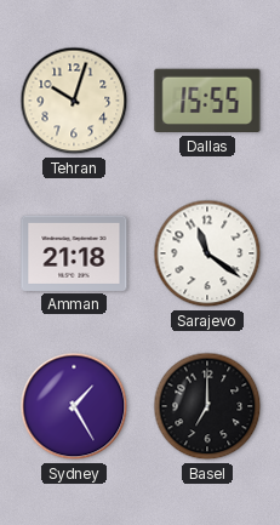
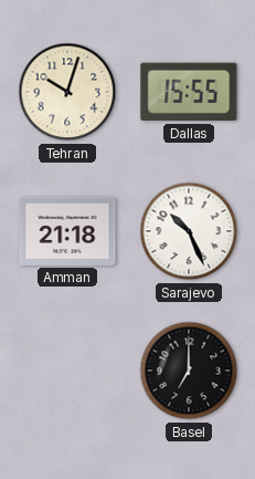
Sarajevo: 11:21 -> 10:26
Sydney: 1:25 -> none
